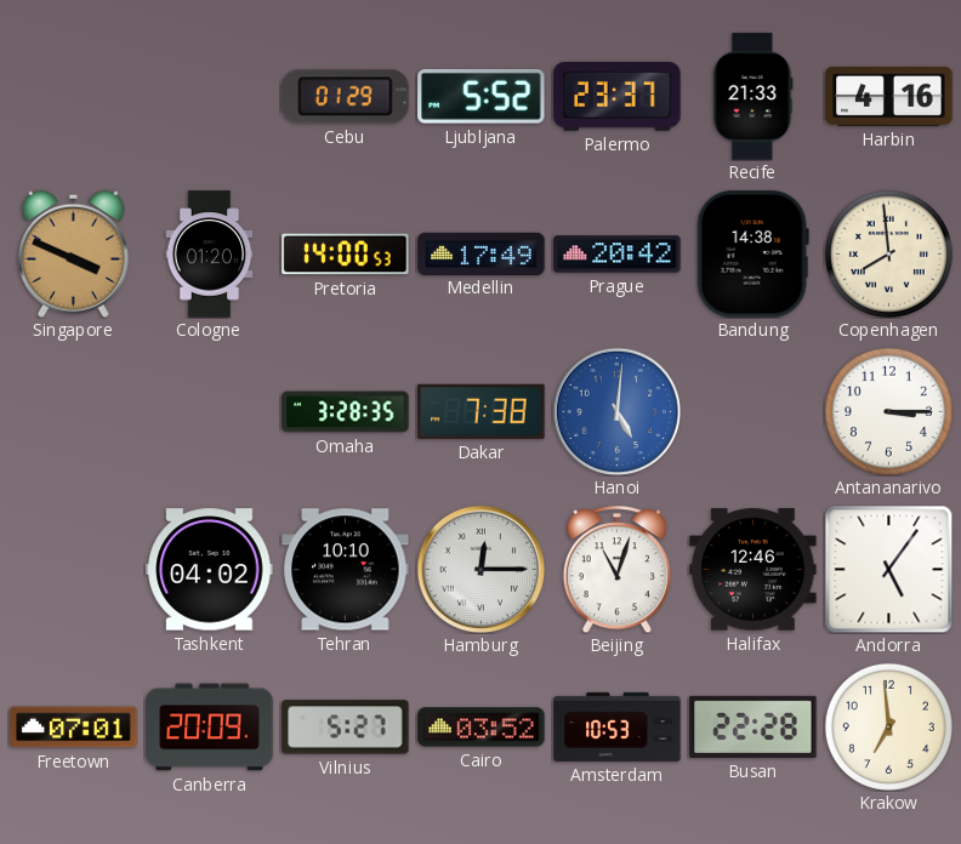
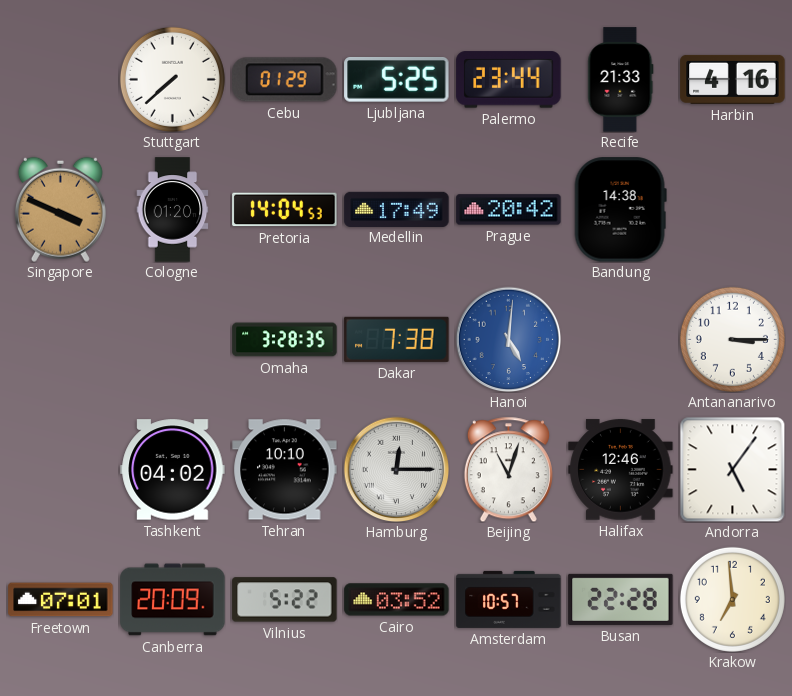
Stuttgart: none -> 7:38
Ljubljana: 5:52 -> 5:25
Palermo: 23:37 -> 23:44
Pretoria: 14:00 -> 14:04
Copenhagen: 7:59 -> none
Vilnius: 5:27 -> 5:22
Amsterdam: 10:53 -> 10:57
